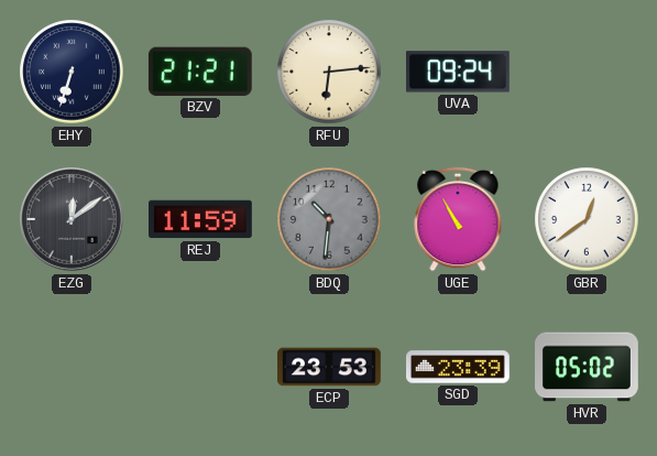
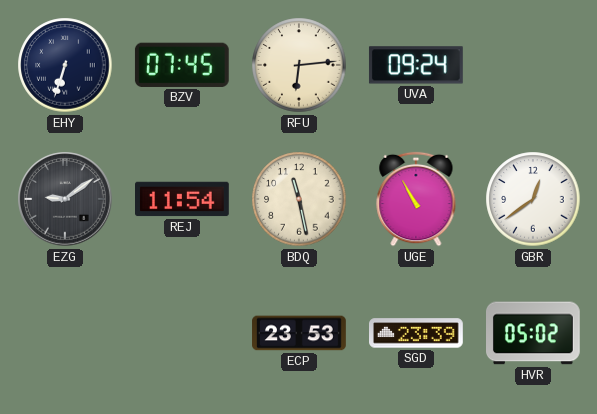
BZV: 21:21 -> 07:45
EZG: 12:09 -> 9:09
REJ: 11:59 -> 11:54
BDQ: 10:31 -> 11:28
BDQ dial: grey -> cream
